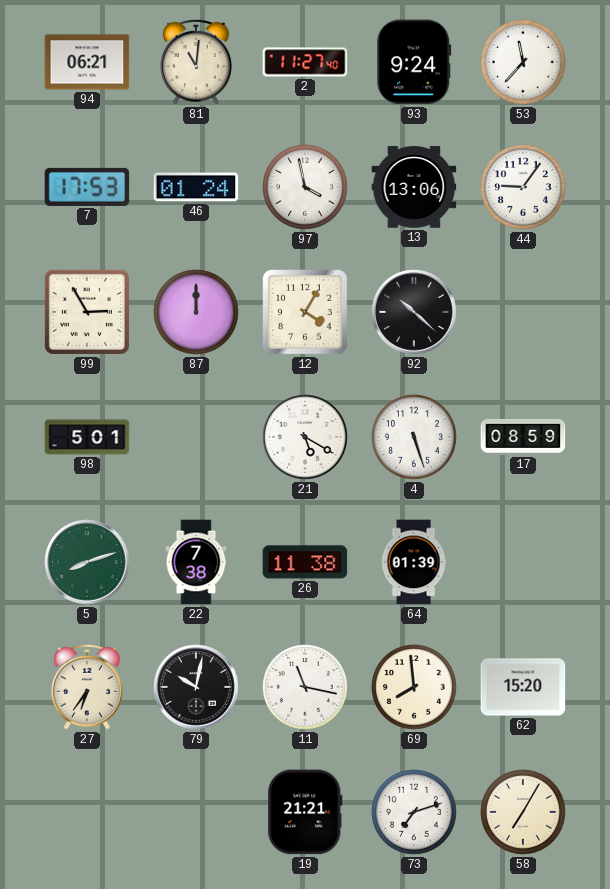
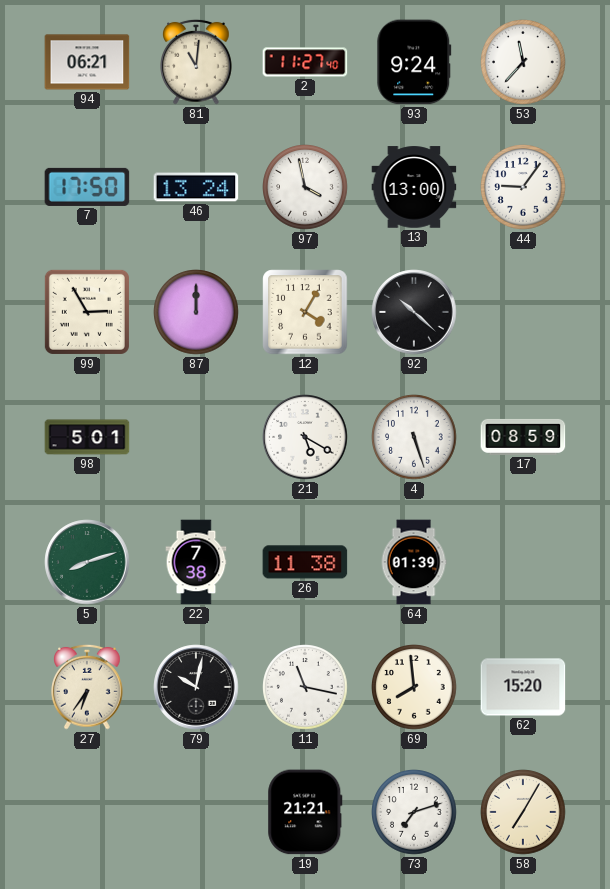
7: 17:53 -> 17:50
46: 01:24 -> 13:24
13: 13:06 -> 13:00
